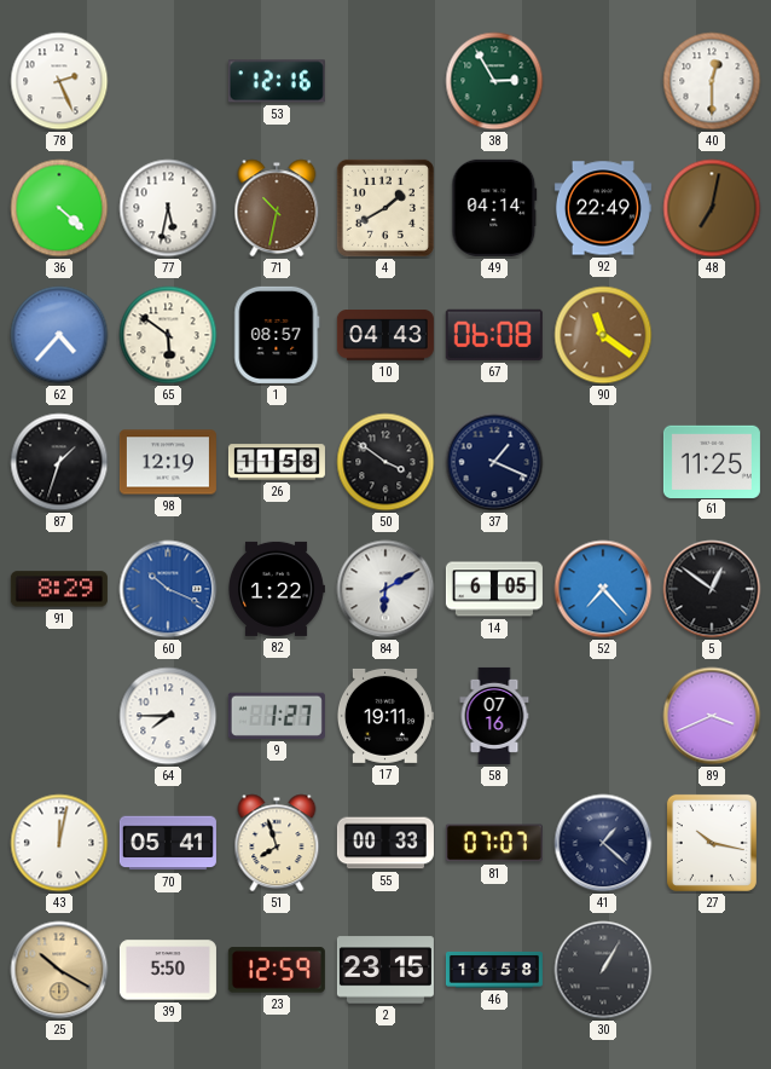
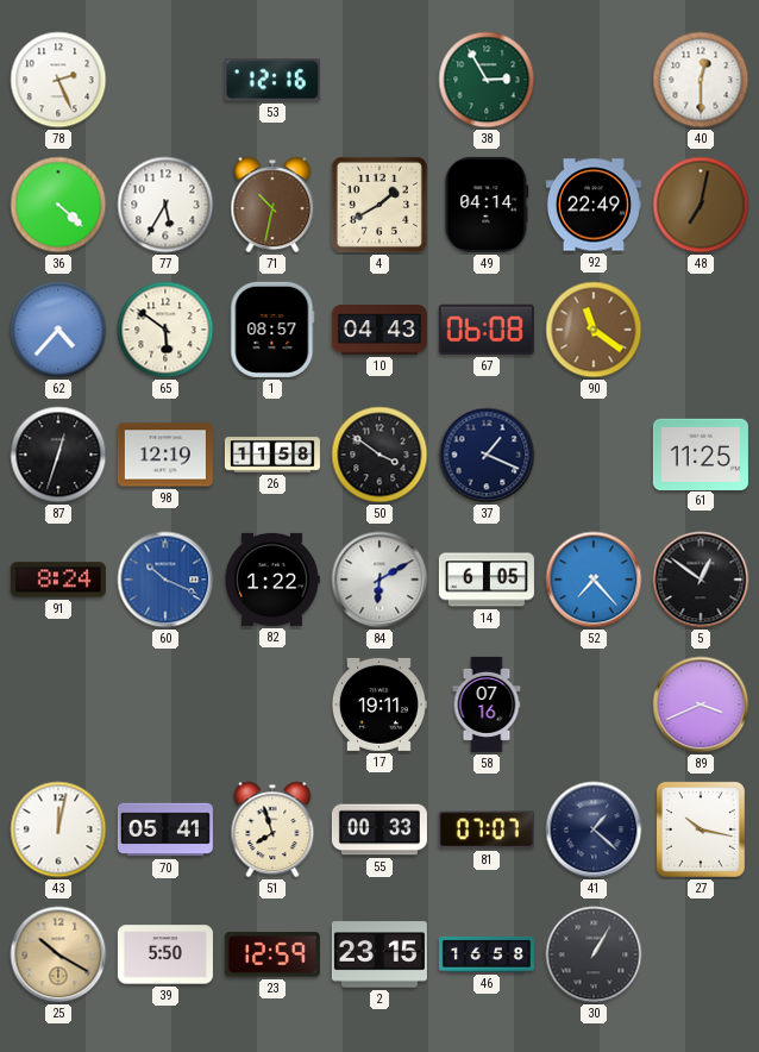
77: 5:32 -> 5:35
87: 1:33 -> 12:33
91: 8:29 -> 8:24
64: 7:45 -> none
9: 1:27 -> none
